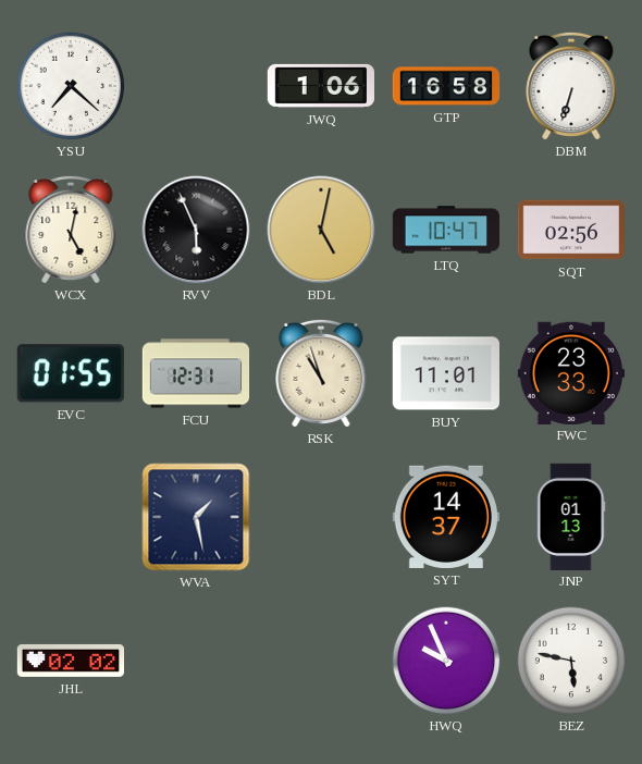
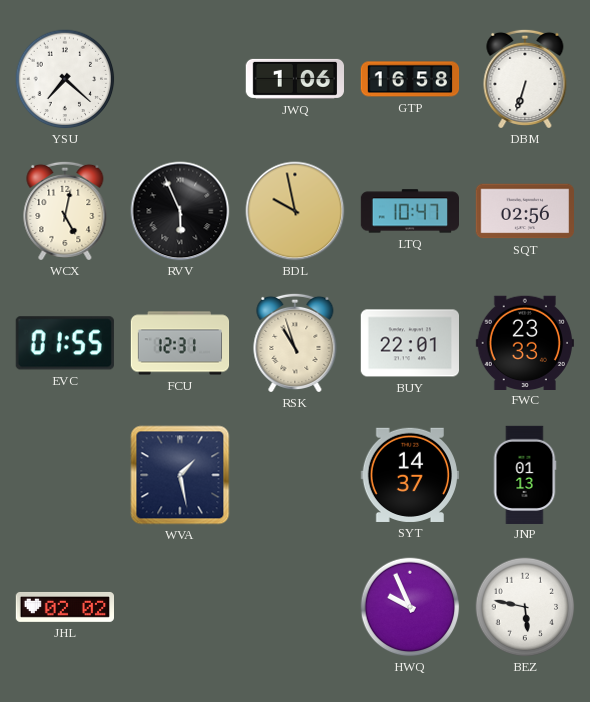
BDL: 5:02 -> 9:58
BUY: 11:01 -> 22:01
